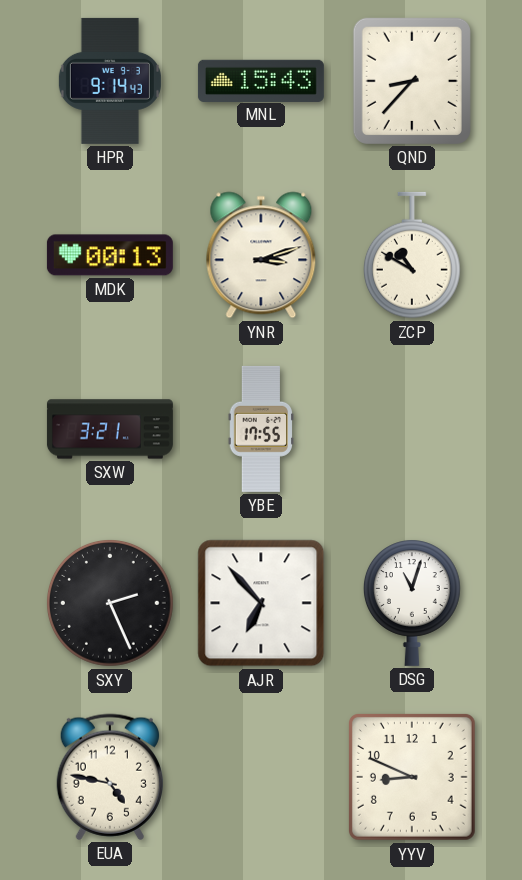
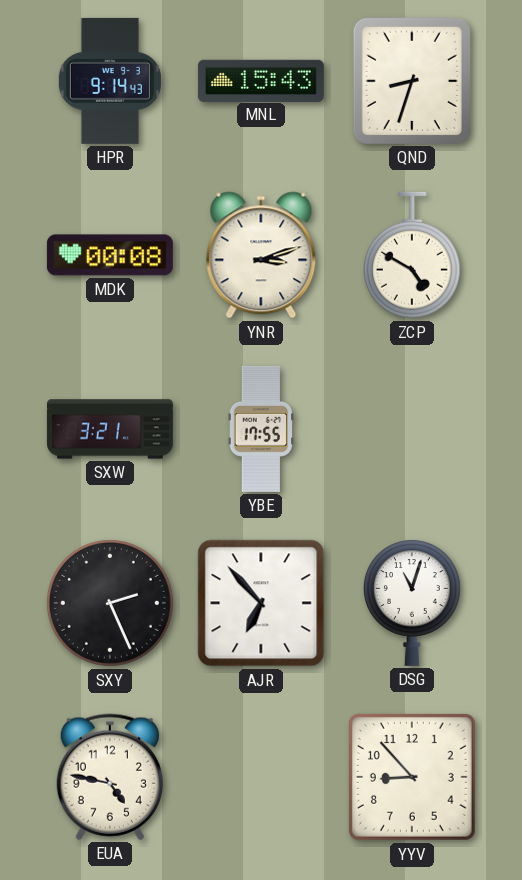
QND: 8:37 -> 8:33
MDK: 00:13 -> 00:08
ZCP: 10:50 -> 4:50
YYV: 8:49 -> 8:53
